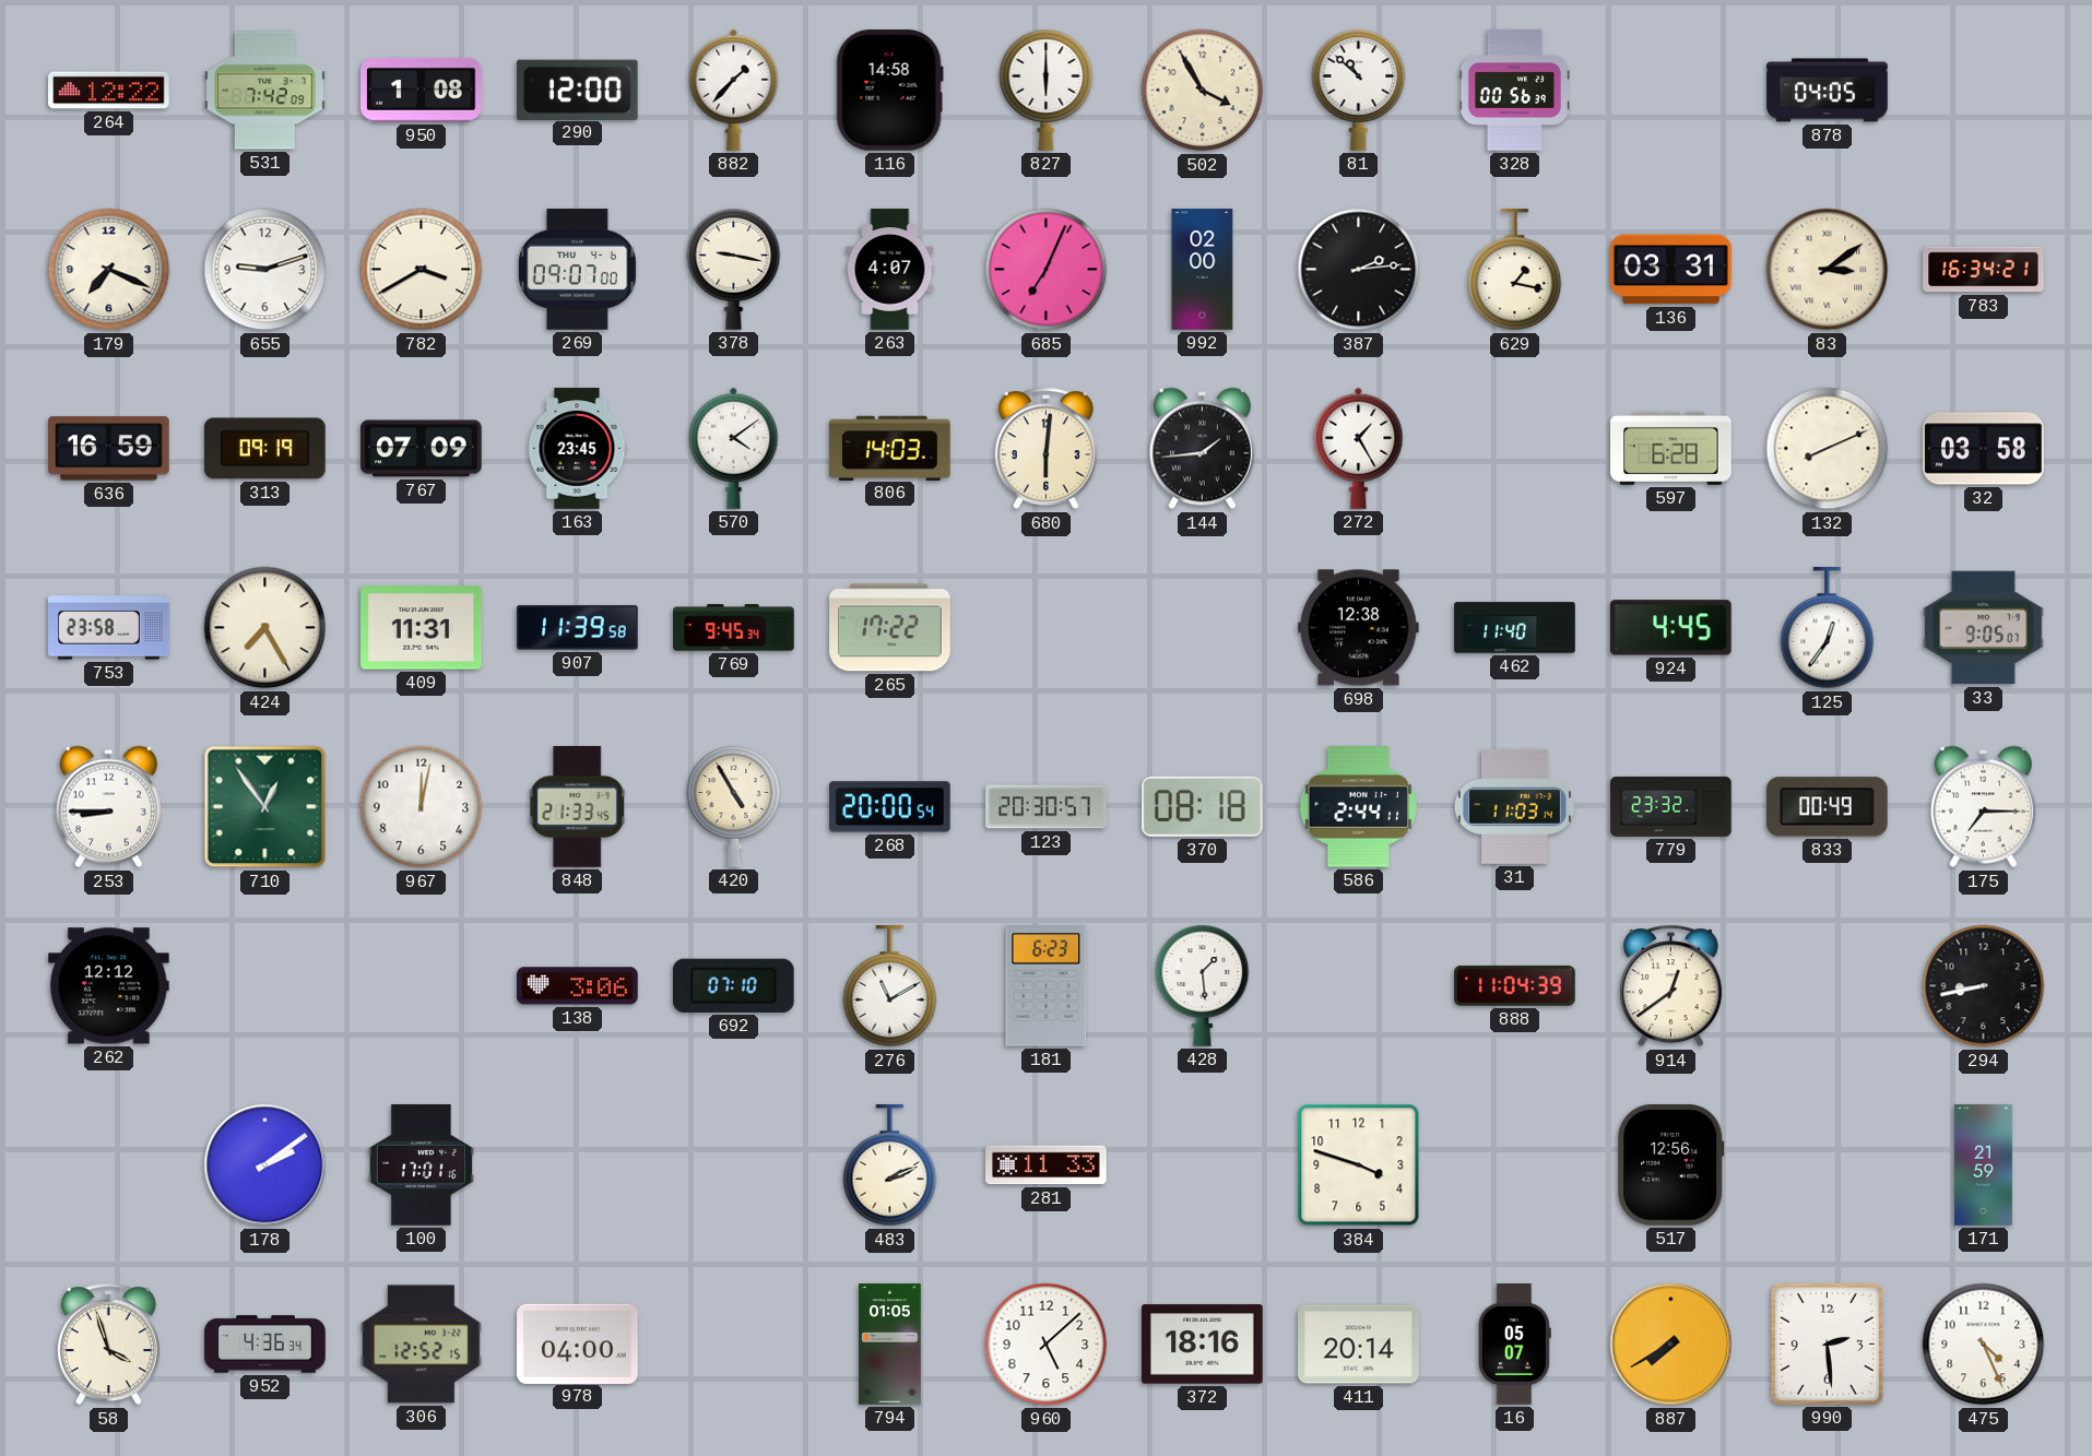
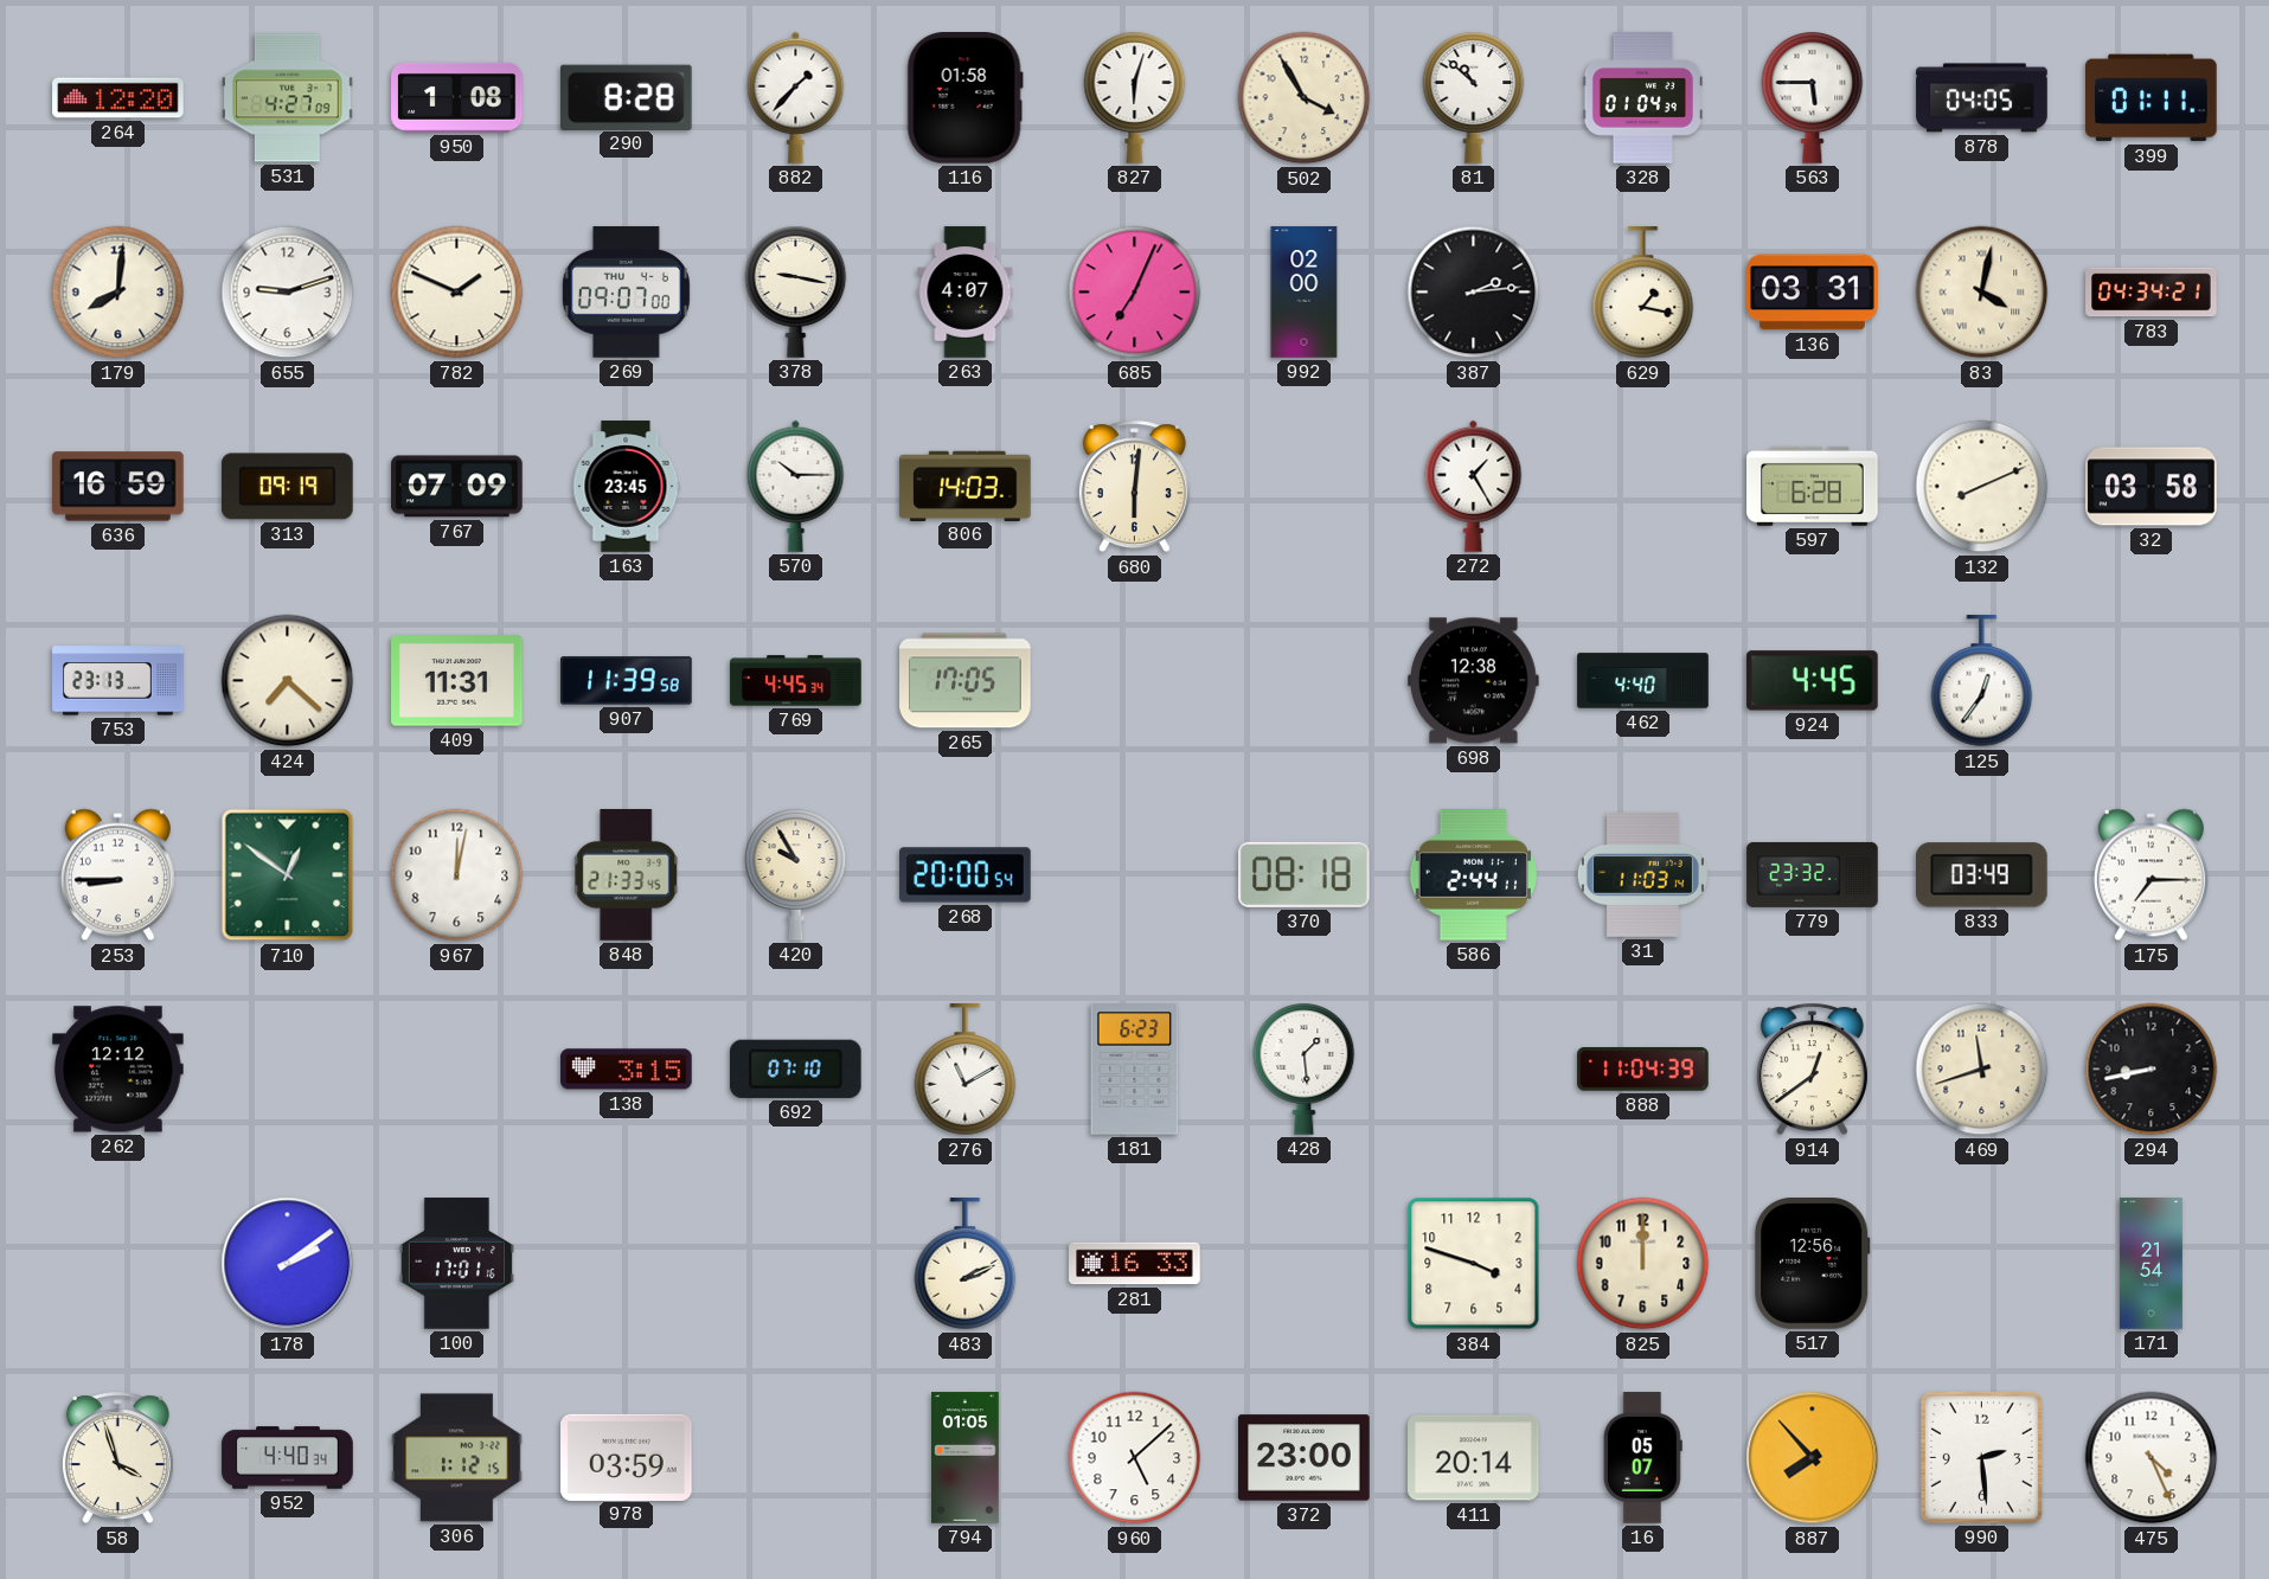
264: 12:22 -> 12:20
531: 7:42 -> 4:27
290: 12:00 -> 8:28
116: 14:58 -> 01:58
827: 6:00 -> 6:03
328: 00:56 -> 01:04
563: none -> 5:45
399: none -> 01:11
179: 7:19 -> 8:01
782: 3:40 -> 1:49
83: 3:09 -> 4:02
783: 16:34 -> 04:34
570: 4:09 -> 10:15
144: 1:44 -> none
753: 23:58 -> 23:13
424: 7:25 -> 7:22
769: 9:45 -> 4:45
265: 17:22 -> 17:05
462: 11:40 -> 4:40
33: 9:05 -> none
710: 12:54 -> 12:51
420: 4:55 -> 9:55
123: 20:30 -> none
833: 00:49 -> 03:49
138: 3:06 -> 3:15
469: none -> 11:42
281: 11:33 -> 16:33
825: none -> 12:00
171: 21:59 -> 21:54
952: 4:36 -> 4:40
306: 12:52 -> 1:12
978: 04:00 -> 03:59
372: 18:16 -> 23:00
887: 7:40 -> 7:53
